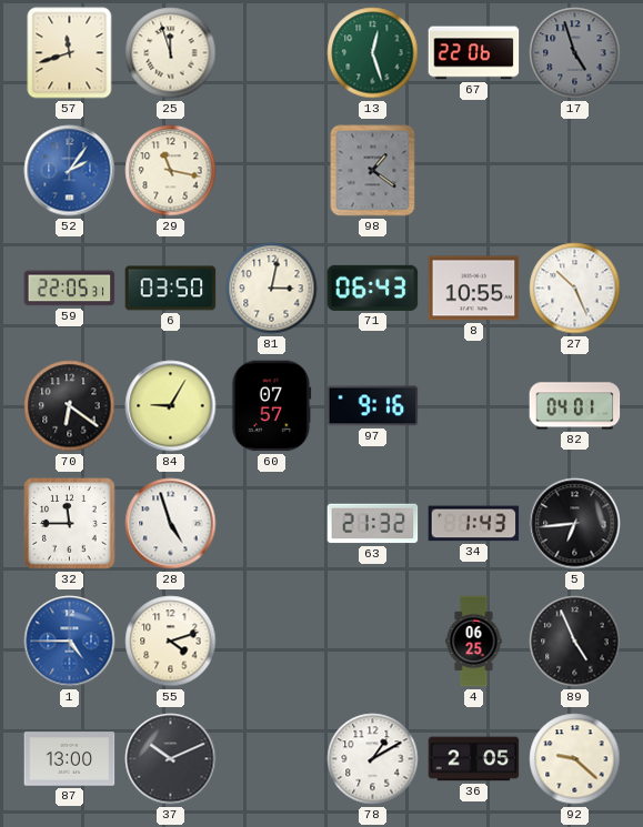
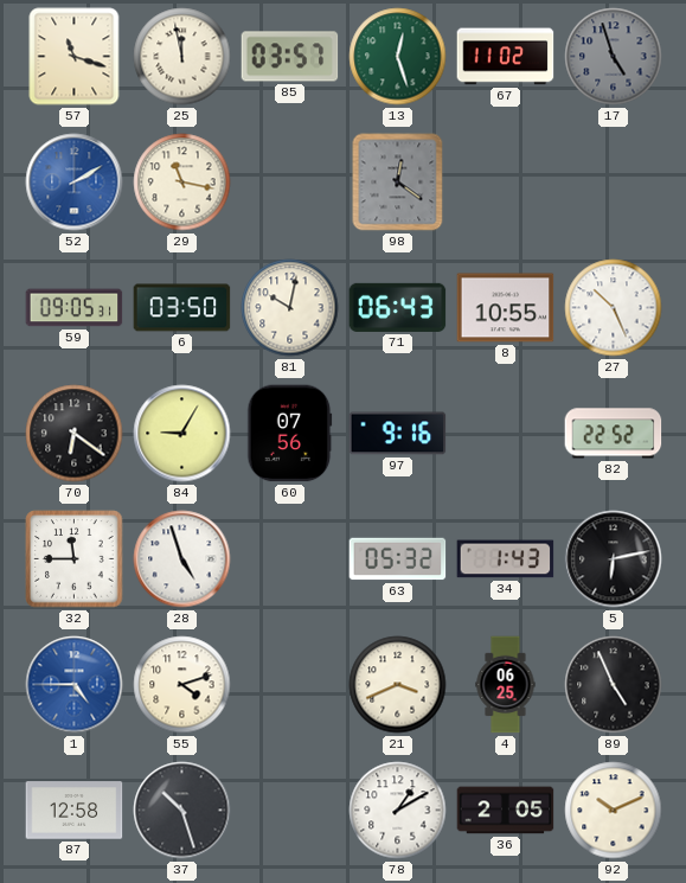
57: 11:42 -> 11:18
25: 11:57 -> 11:58
85: none -> 03:57
67: 22:06 -> 11:02
52: 2:06 -> 2:10
98: 1:21 -> 12:21
59: 22:05 -> 09:05
81: 3:02 -> 10:02
60: 07:57 -> 07:56
82: 04:01 -> 22:52
63: 21:32 -> 05:32
5: 6:44 -> 6:13
21: none -> 3:41
87: 13:00 -> 12:58
37: 10:11 -> 10:27
92: 9:22 -> 10:11
